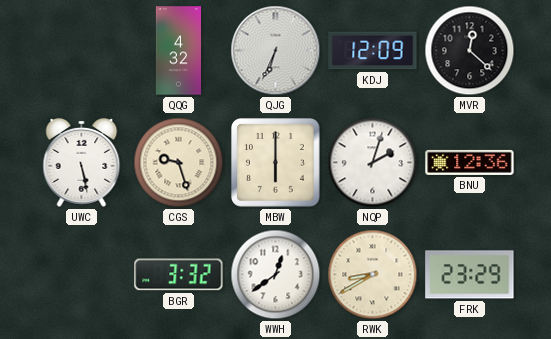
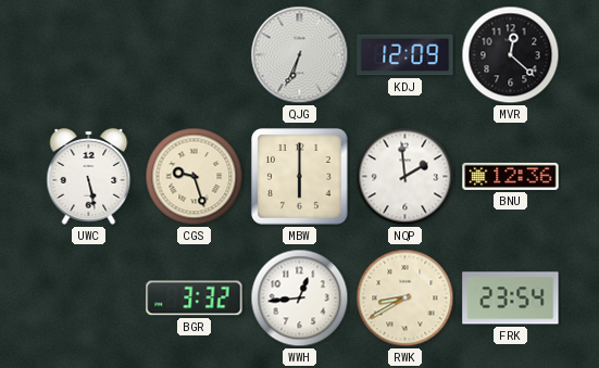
QQG: 4:32 -> none
NQP: 2:03 -> 1:59
WWH: 12:39 -> 12:44
FRK: 23:29 -> 23:54
